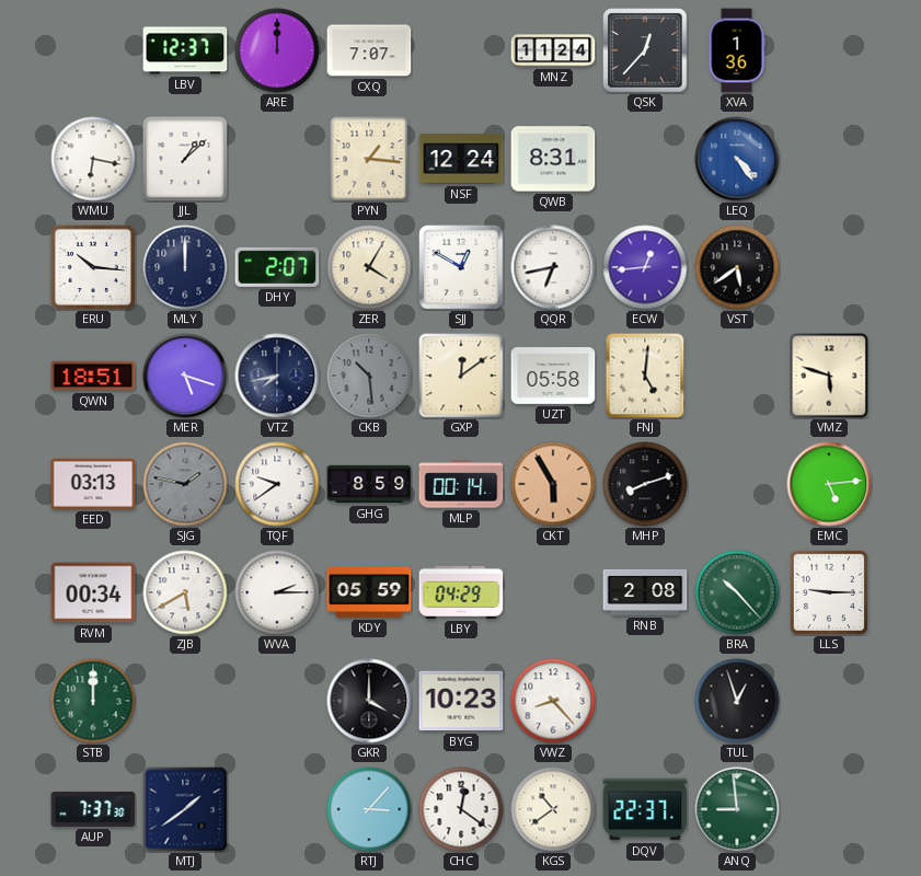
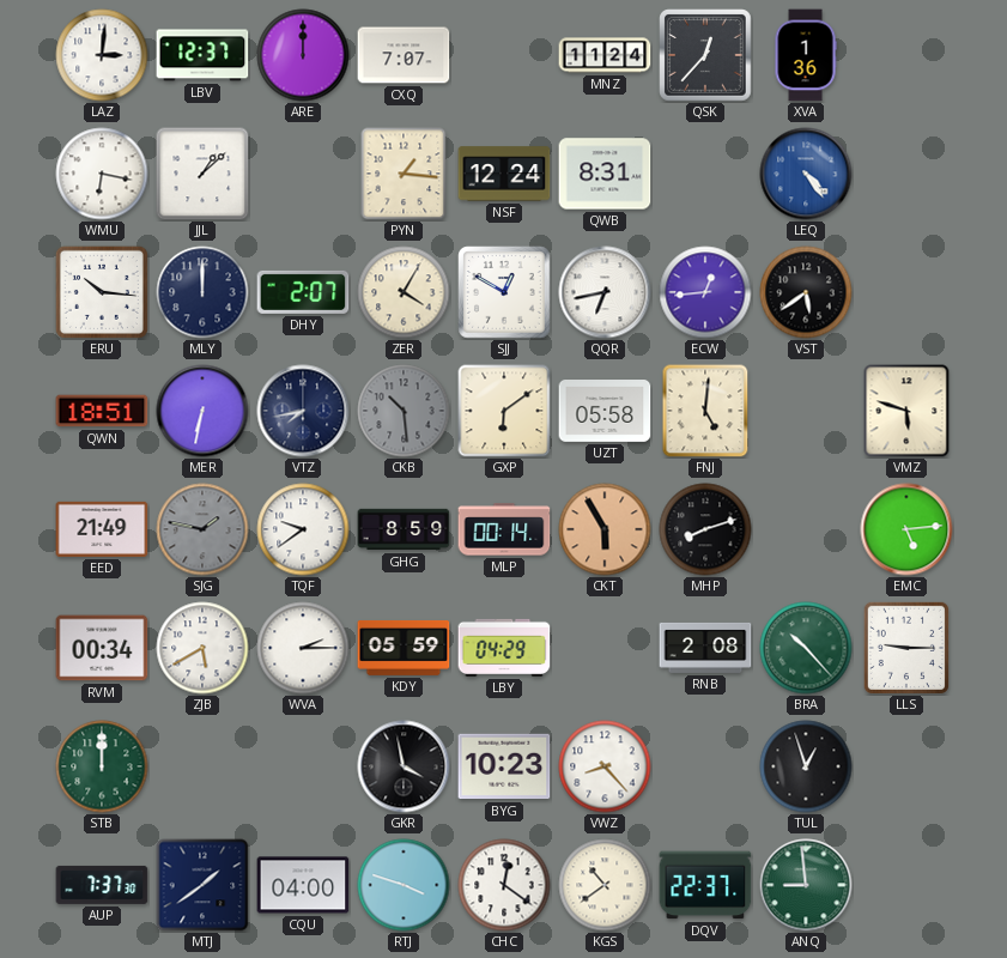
LAZ: none -> 3:01
MER: 5:18 -> 6:32
GXP: 12:09 -> 6:09
EED: 03:13 -> 21:49
GKR: 4:00 -> 3:58
CQU: none -> 04:00
RTJ: 3:07 -> 3:48
